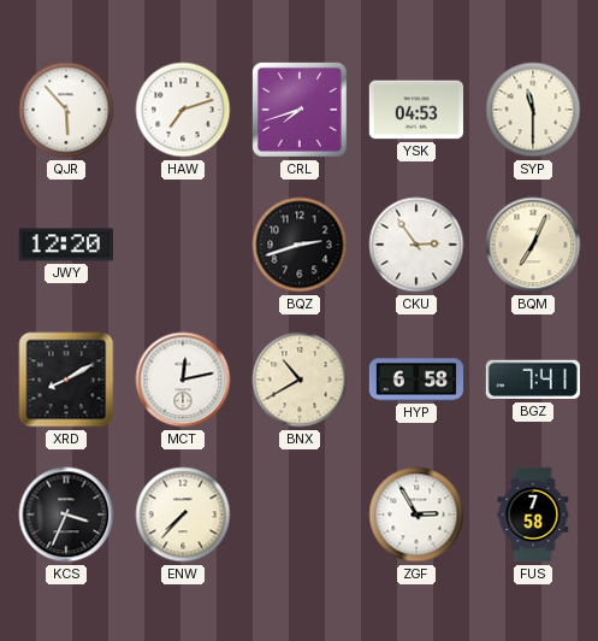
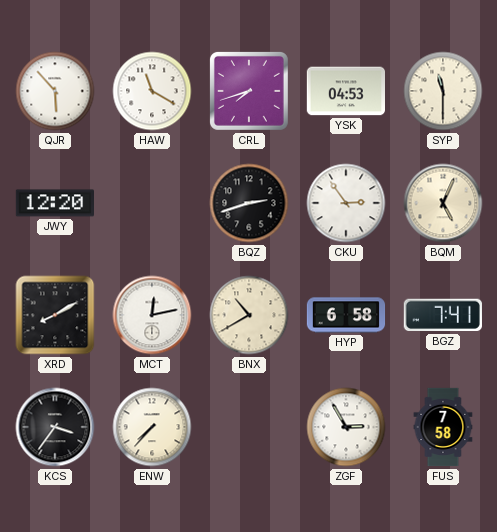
HAW: 7:12 -> 11:20
BQM: 7:04 -> 5:04
KCS: 3:34 -> 3:36
